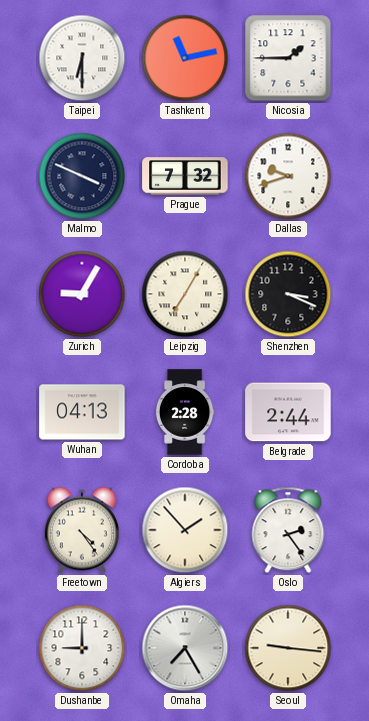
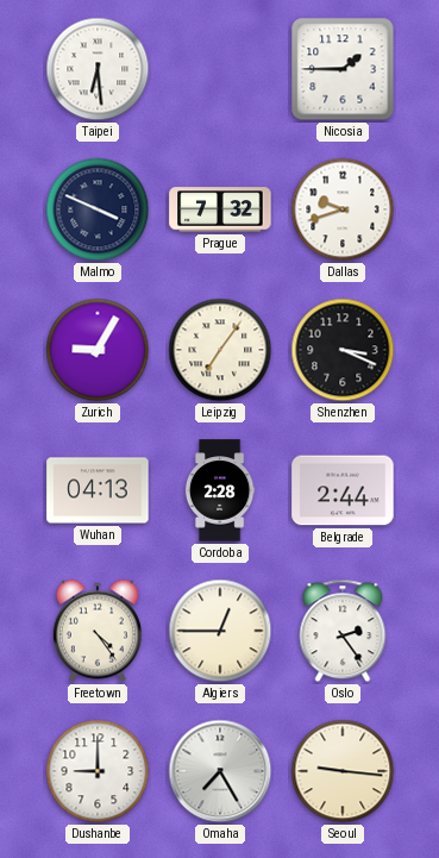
Taipei: 6:30 -> 6:29
Tashkent: 11:13 -> none
Leipzig: 7:05 -> 7:06
Algiers: 1:53 -> 12:45
